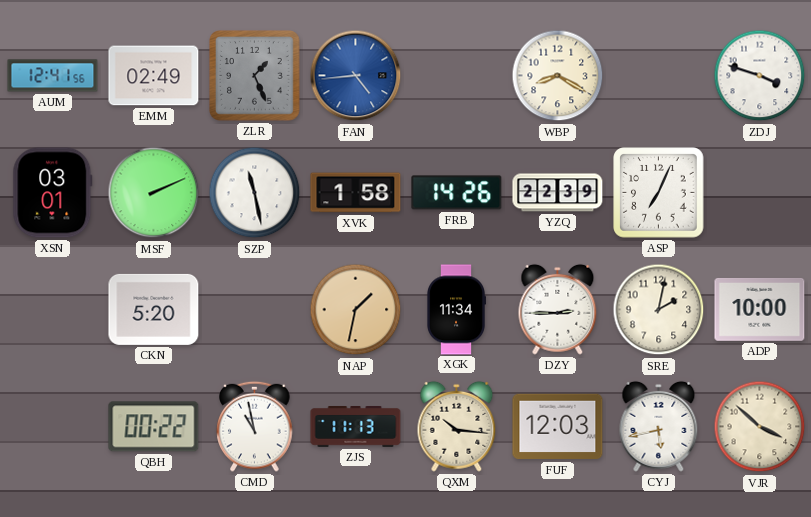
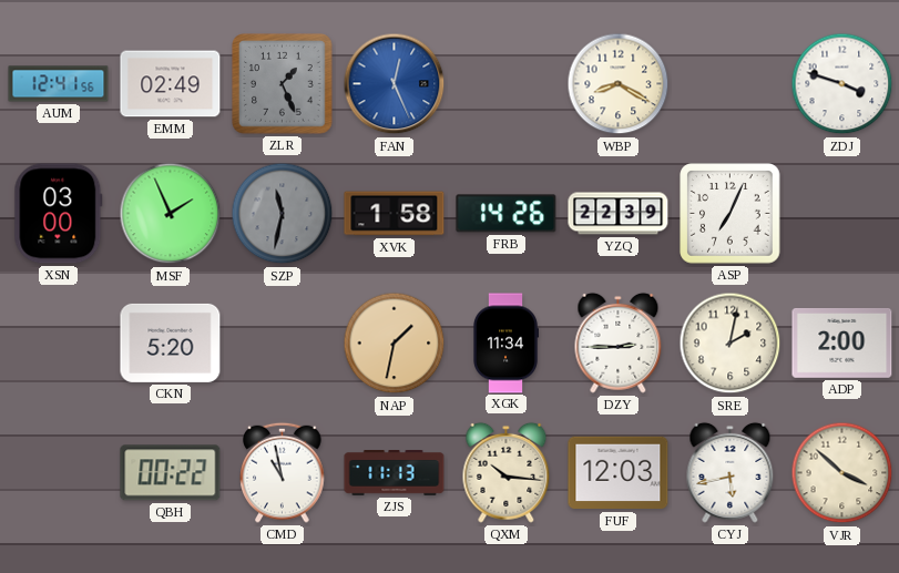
FAN: 4:44 -> 12:26
XSN: 03:01 -> 03:00
MSF: 2:11 -> 1:56
SZP: 11:28 -> 11:32
SZP dial: white -> grey
ADP: 10:00 -> 2:00
